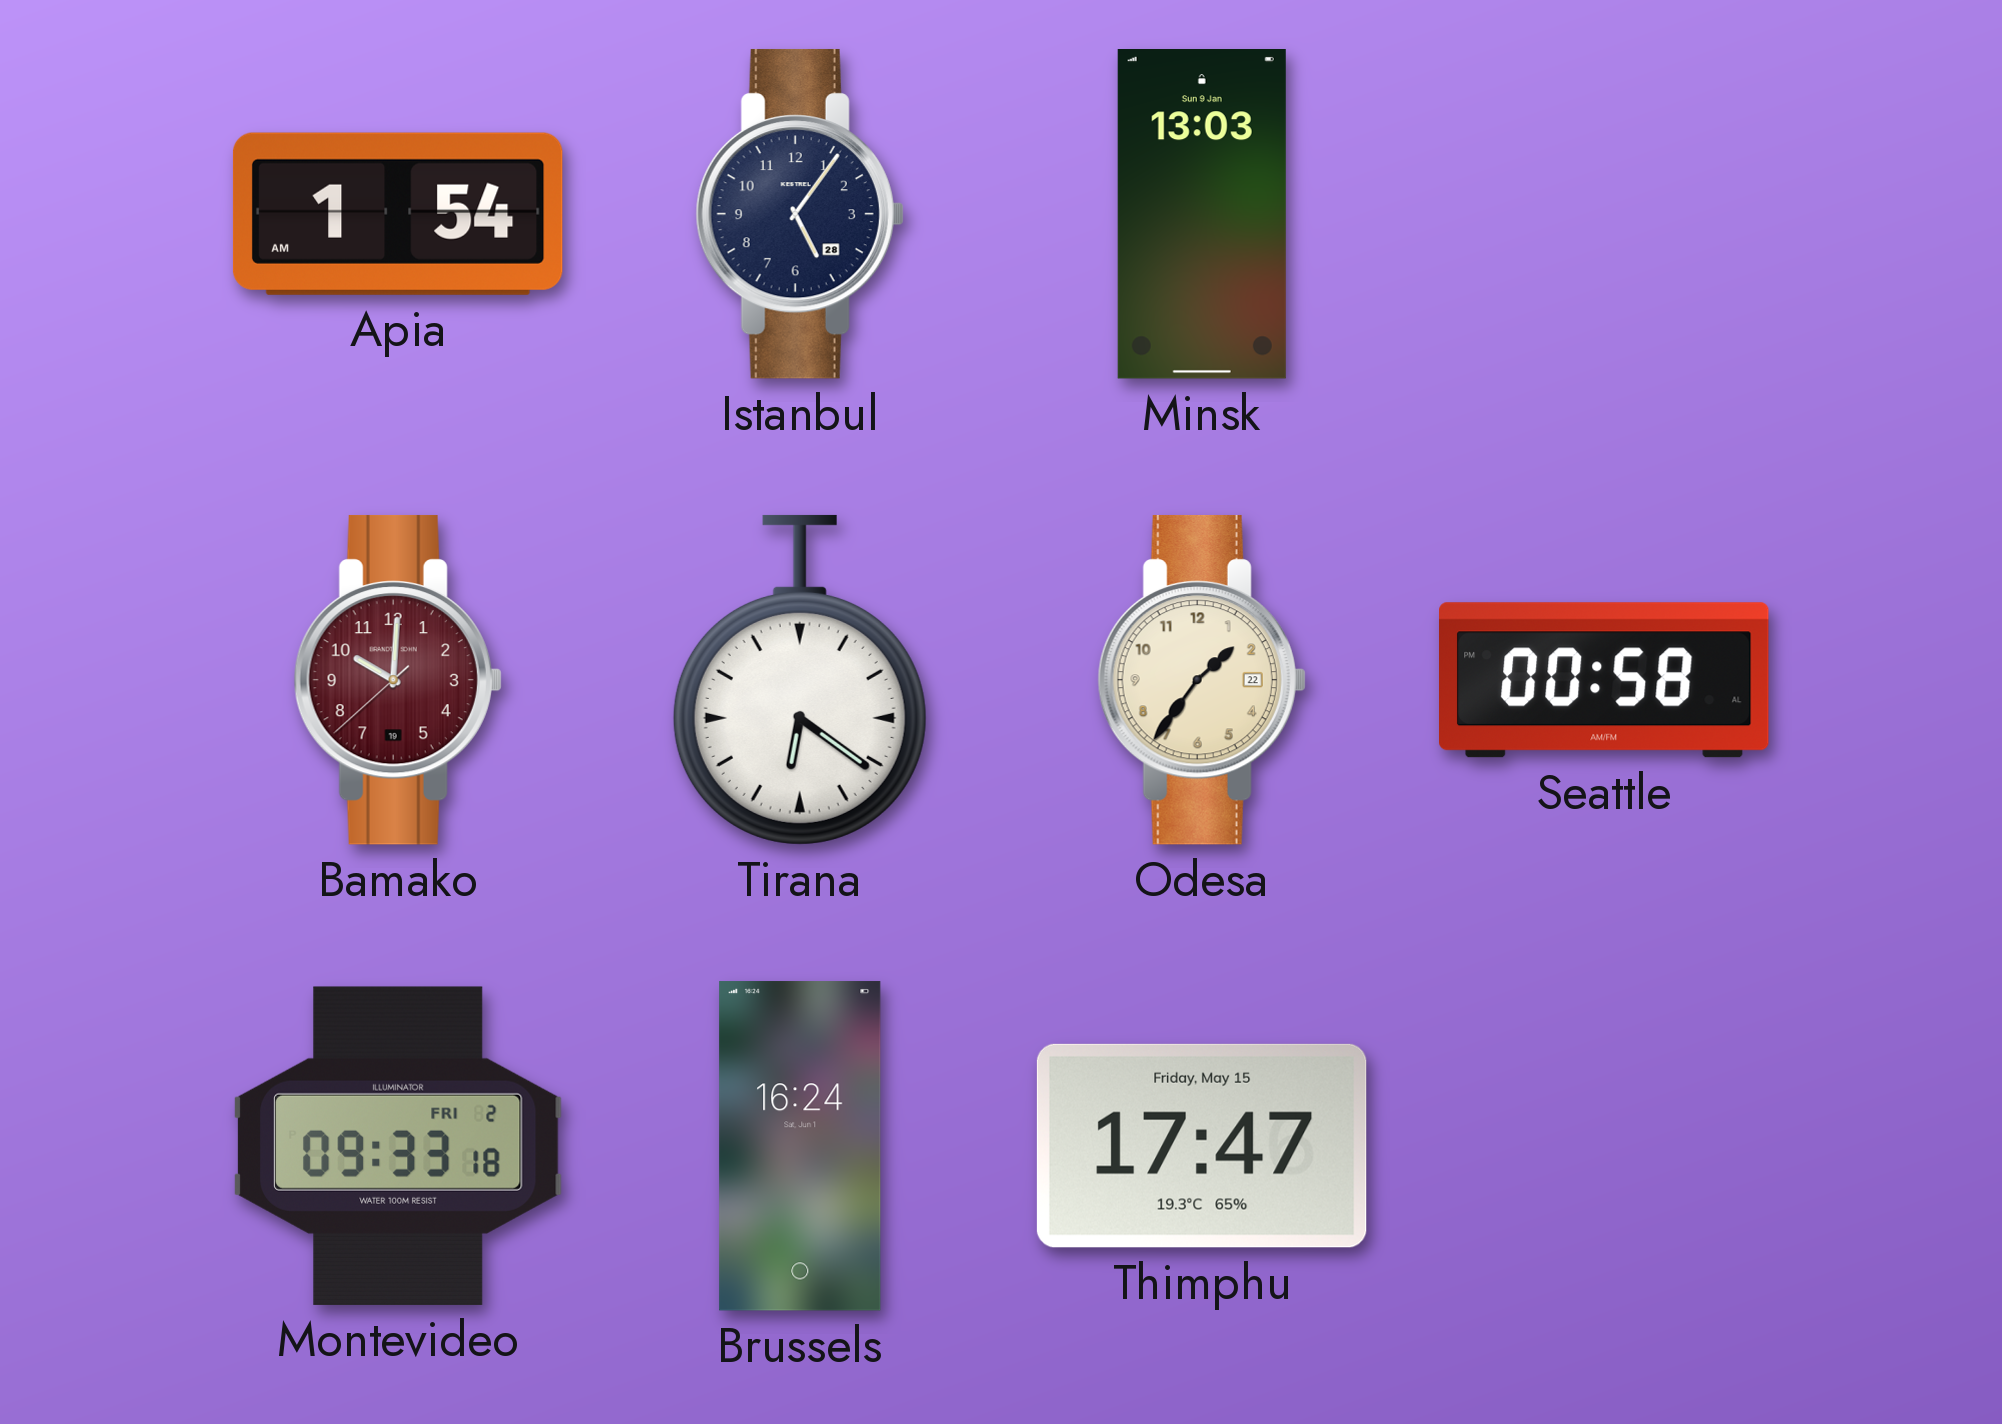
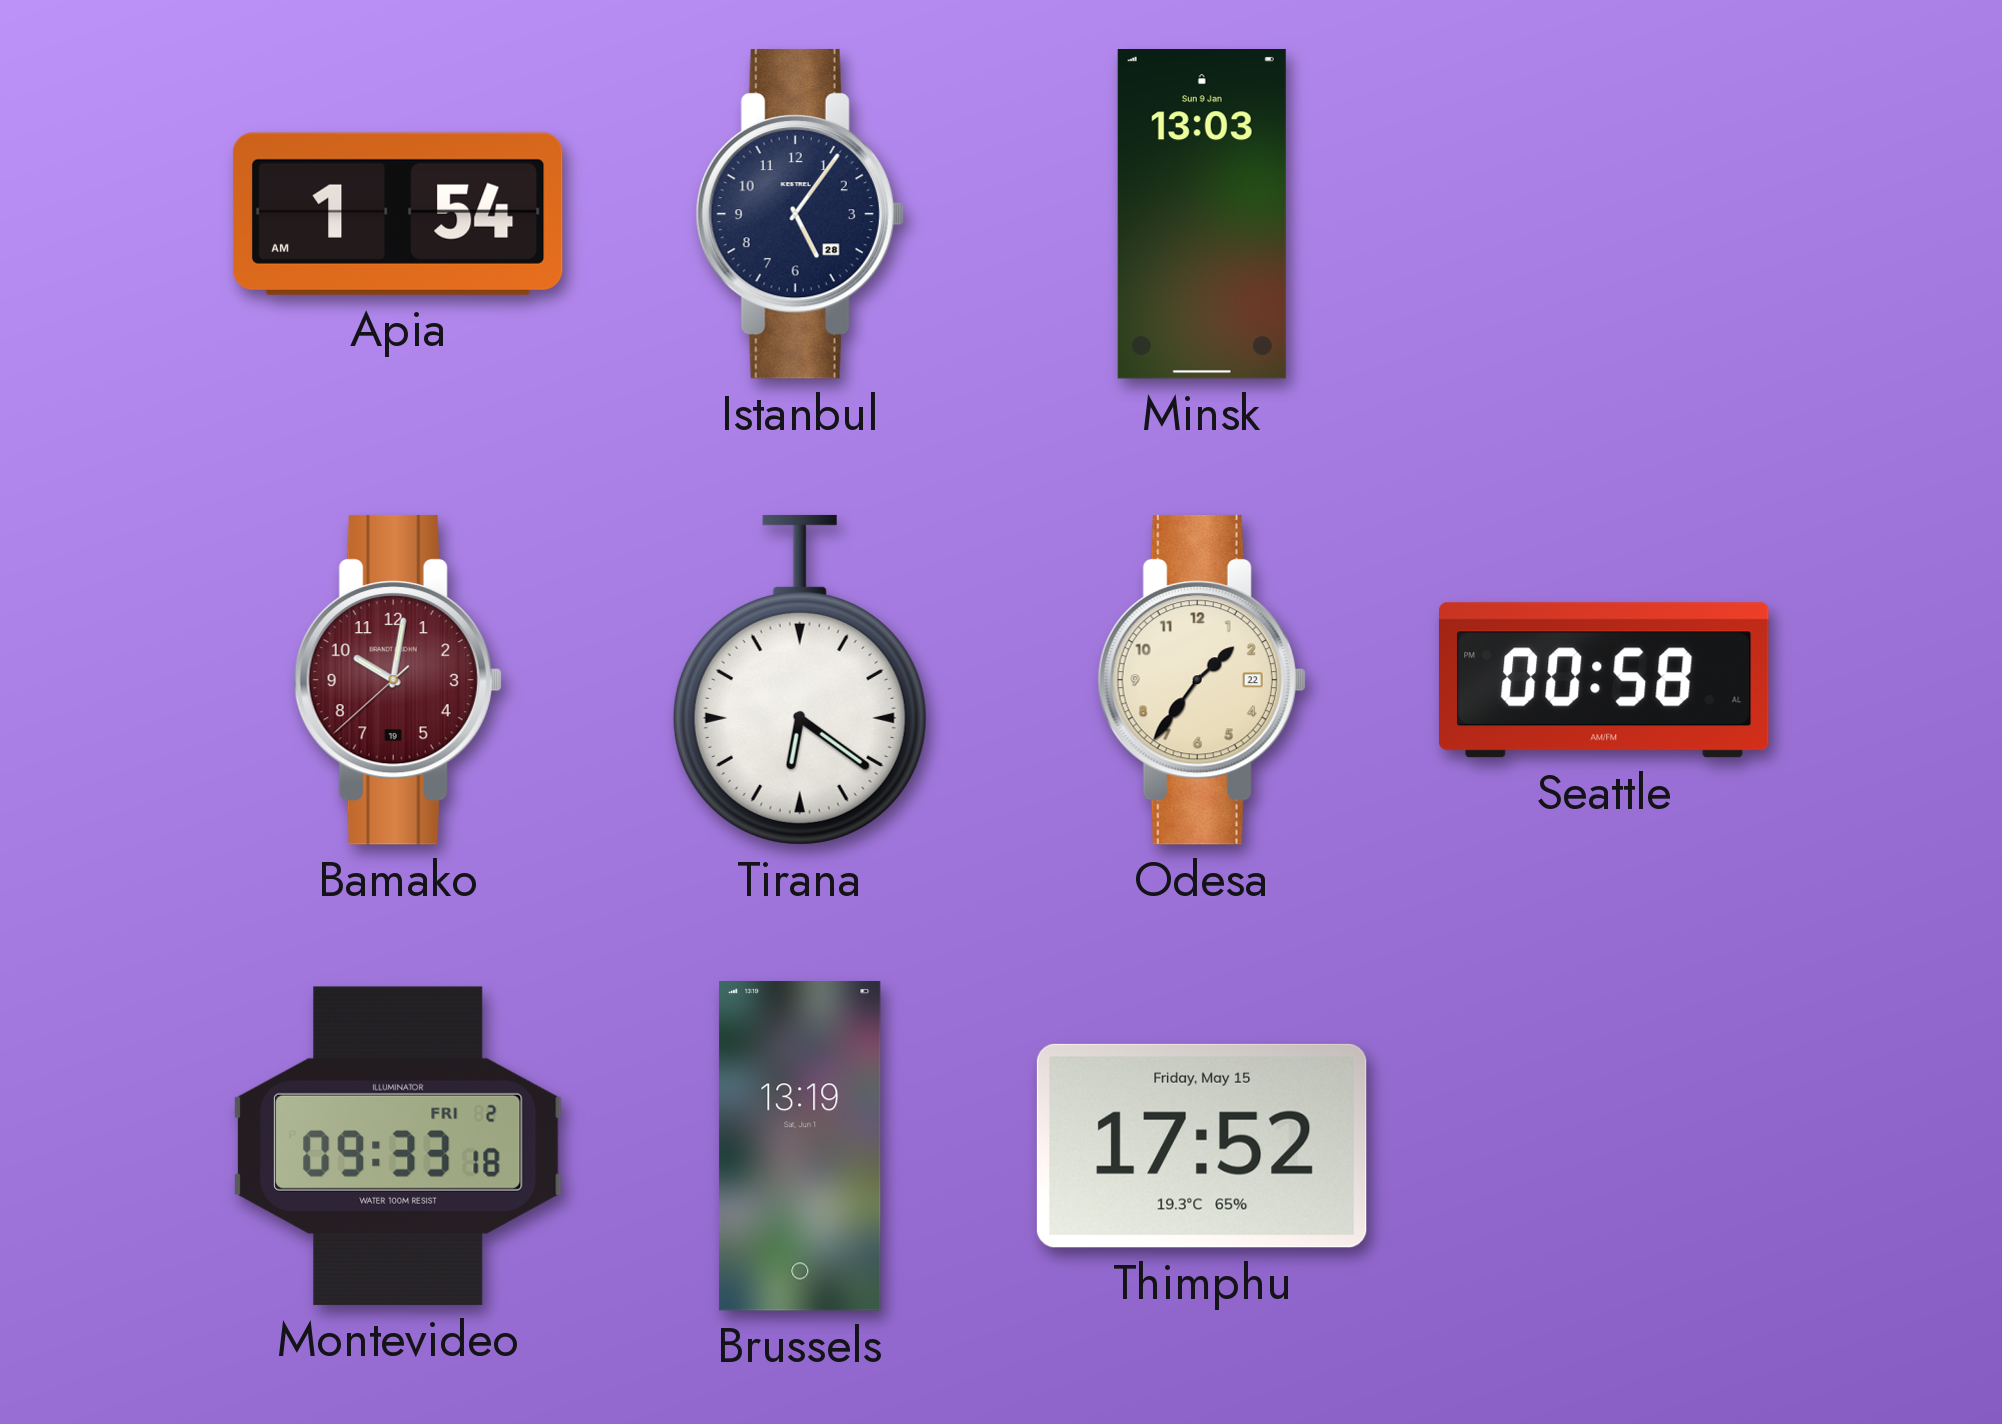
Bamako: 10:00 -> 10:01
Brussels: 16:24 -> 13:19
Thimphu: 17:47 -> 17:52
